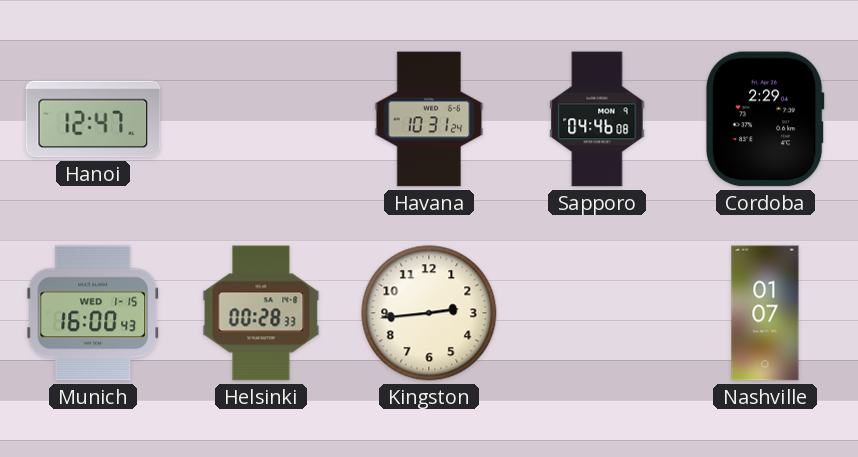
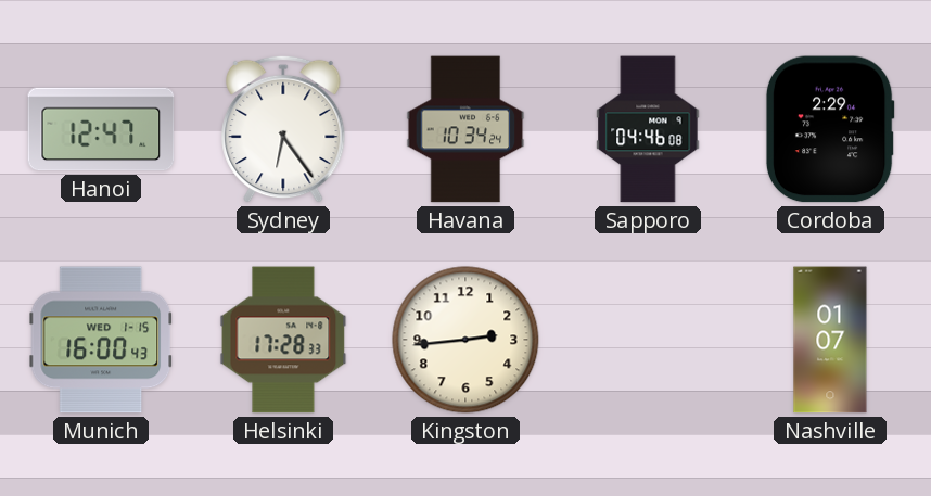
Sydney: none -> 6:24
Havana: 10:31 -> 10:34
Helsinki: 00:28 -> 17:28
